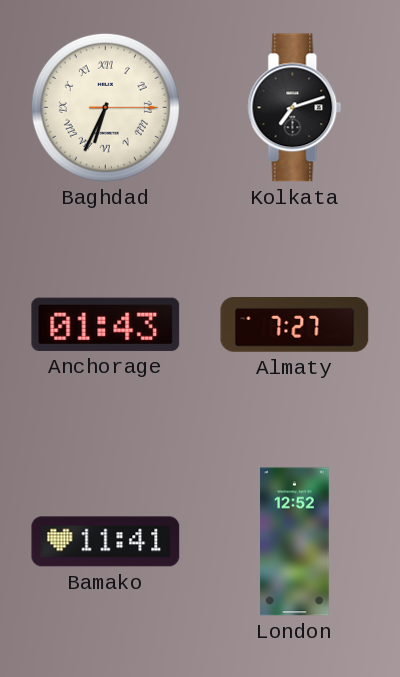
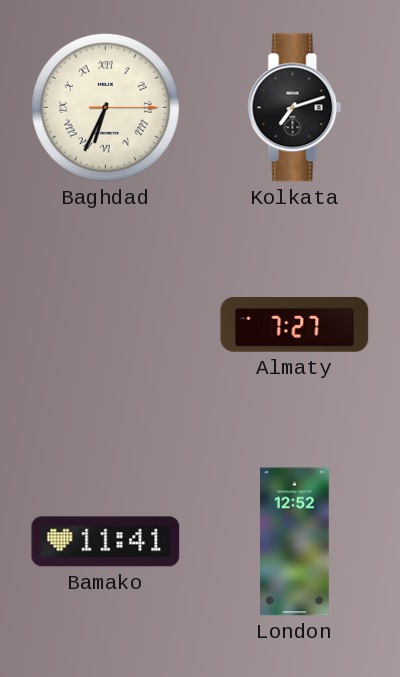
Anchorage: 01:43 -> none
